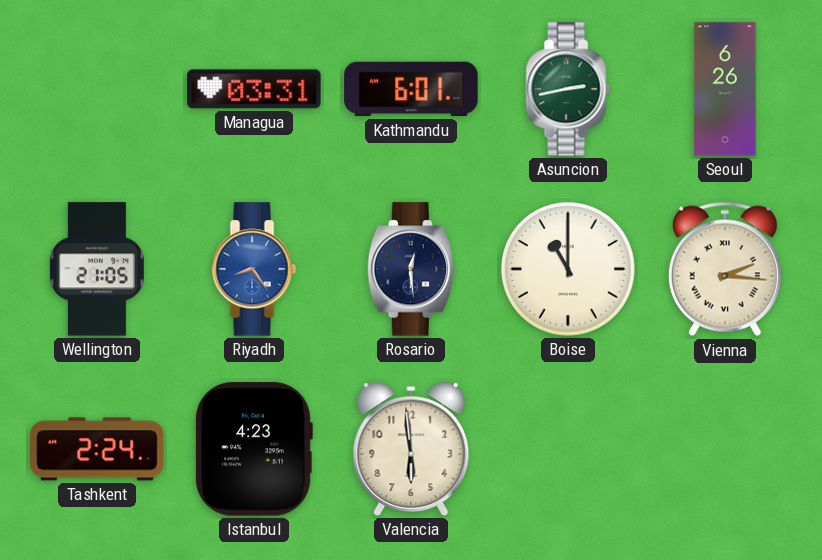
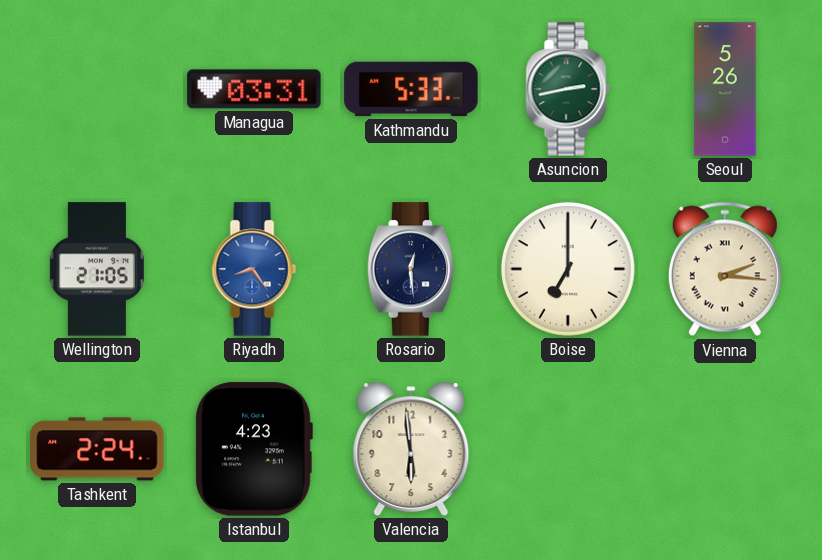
Kathmandu: 6:01 -> 5:33
Seoul: 6:26 -> 5:26
Boise: 11:00 -> 7:00
